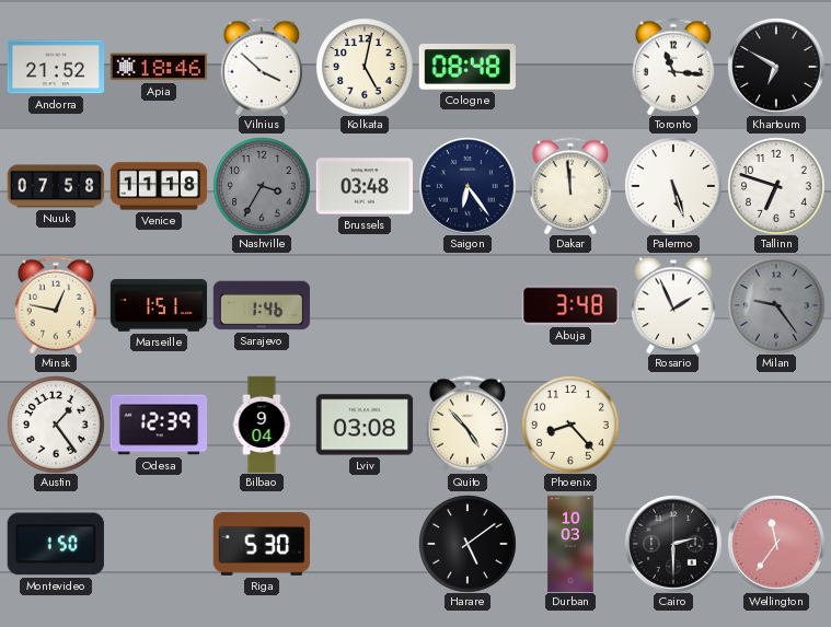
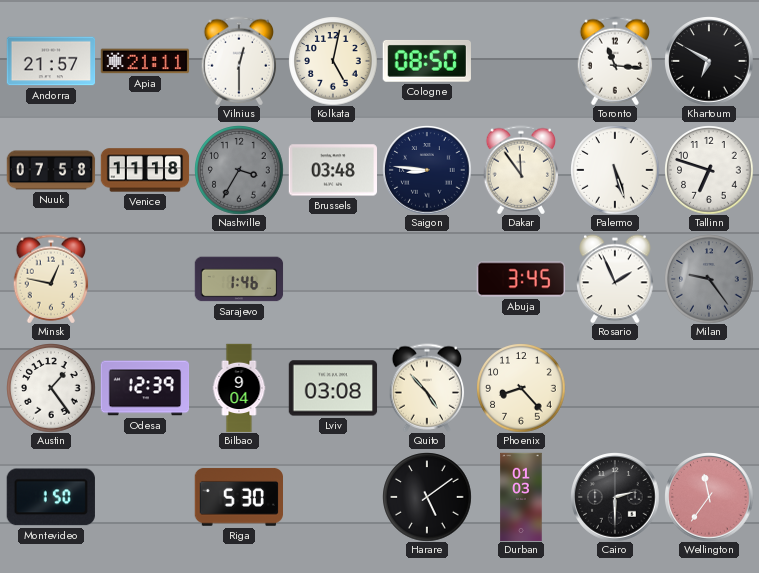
Andorra: 21:52 -> 21:57
Apia: 18:46 -> 21:11
Vilnius: 3:52 -> 12:30
Cologne: 08:48 -> 08:50
Saigon: 6:24 -> 8:46
Dakar: 11:59 -> 11:54
Marseille: 1:51 -> none
Abuja: 3:48 -> 3:45
Durban: 10:03 -> 01:03
